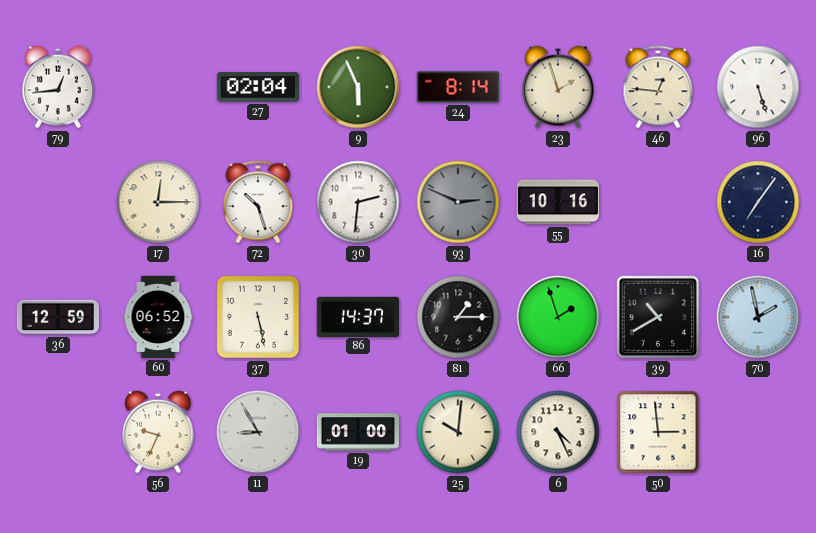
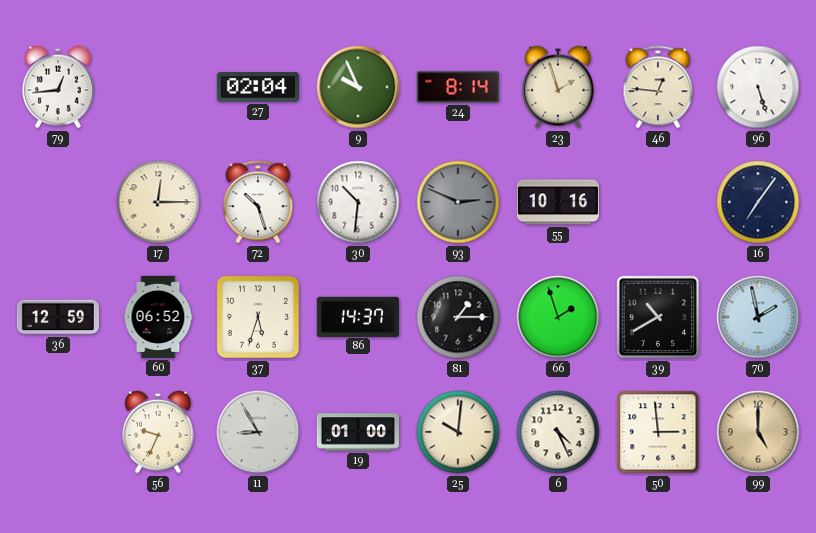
9: 5:56 -> 9:56
30: 2:31 -> 10:31
37: 5:28 -> 5:33
99: none -> 5:00
